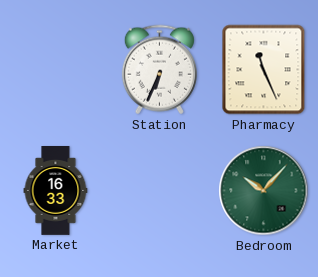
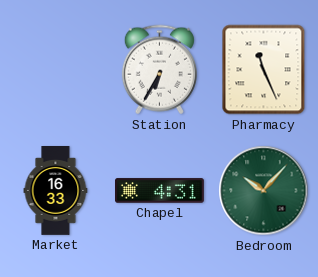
Station: 6:34 -> 6:35
Chapel: none -> 4:31
